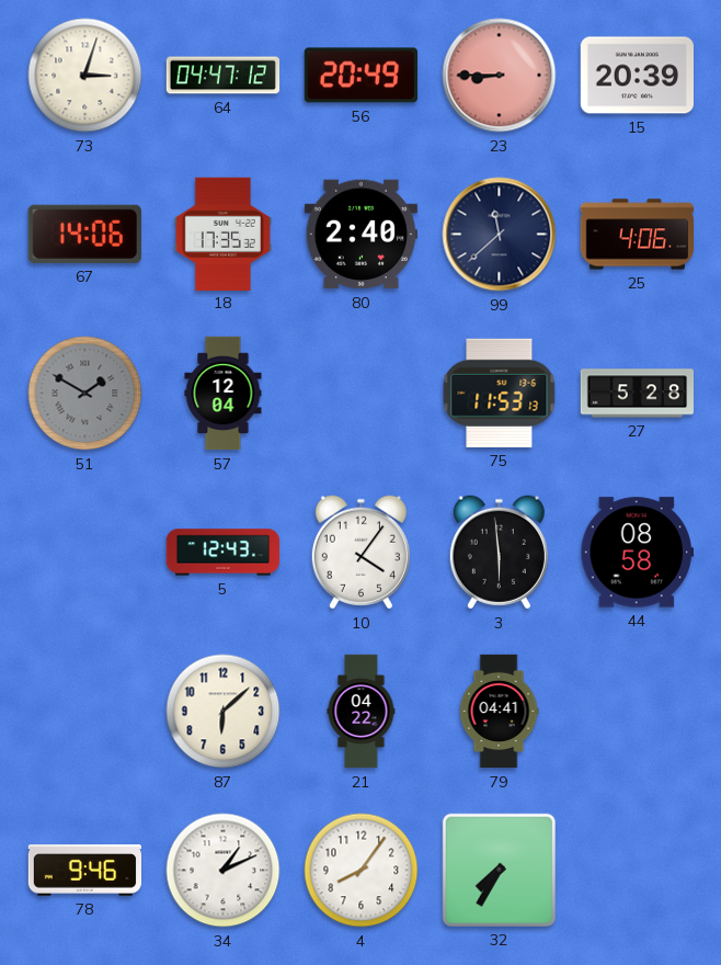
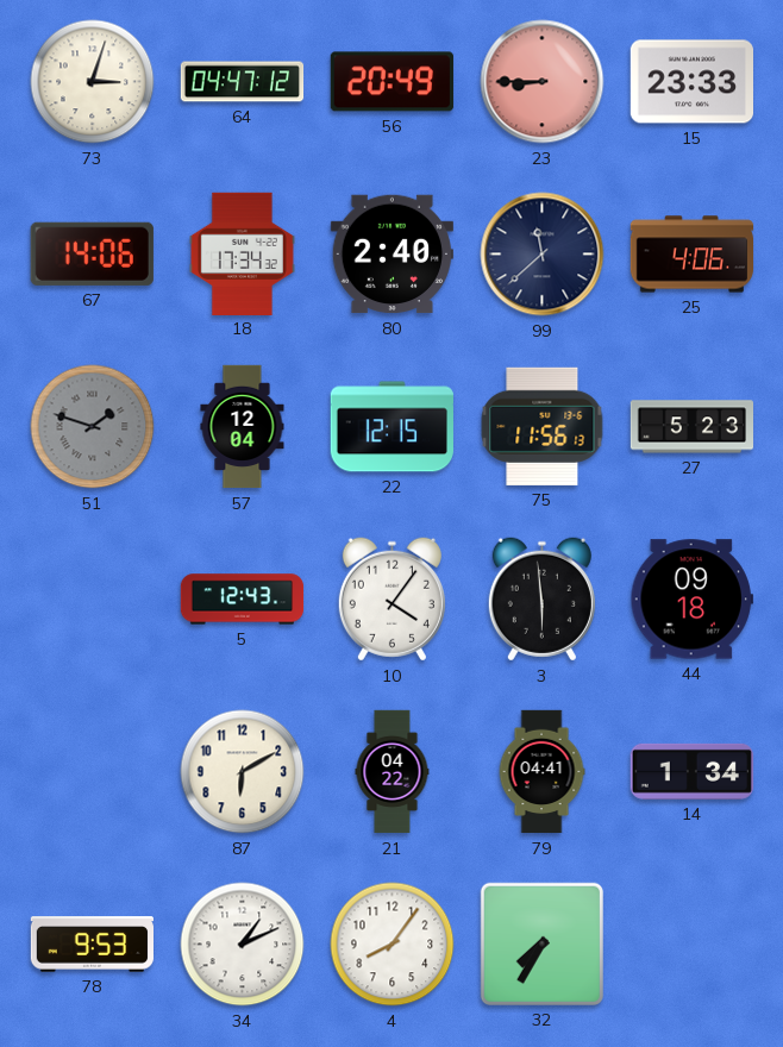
15: 20:39 -> 23:33
18: 17:35 -> 17:34
51: 1:50 -> 1:48
22: none -> 12:15
75: 11:53 -> 11:56
27: 5:28 -> 5:23
44: 08:58 -> 09:18
87: 6:08 -> 6:10
14: none -> 1:34
78: 9:46 -> 9:53
